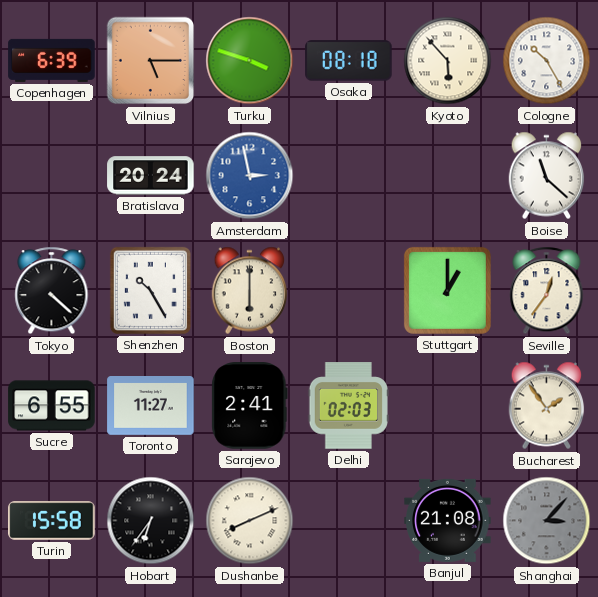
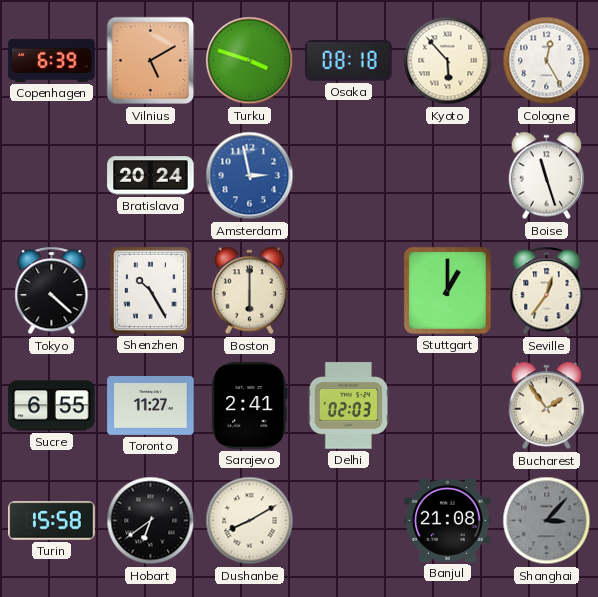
Vilnius: 5:15 -> 5:10
Cologne: 10:25 -> 12:25
Boise: 11:22 -> 11:27
Hobart: 6:36 -> 6:39
Dushanbe: 8:11 -> 8:10
